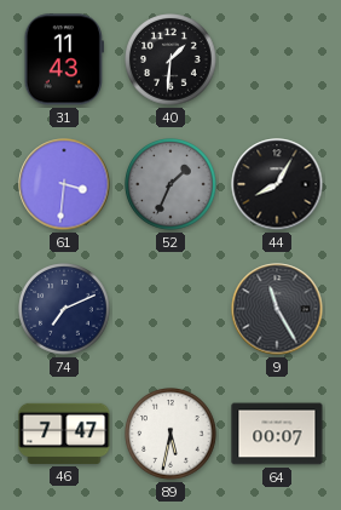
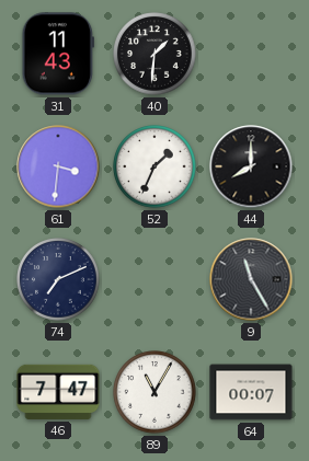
52 dial: grey -> white
44: 8:05 -> 8:00
89: 5:32 -> 11:05
